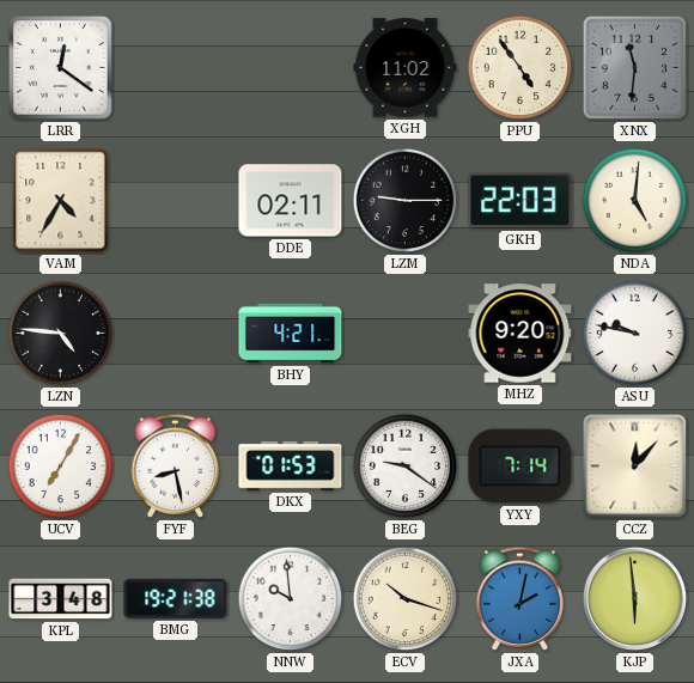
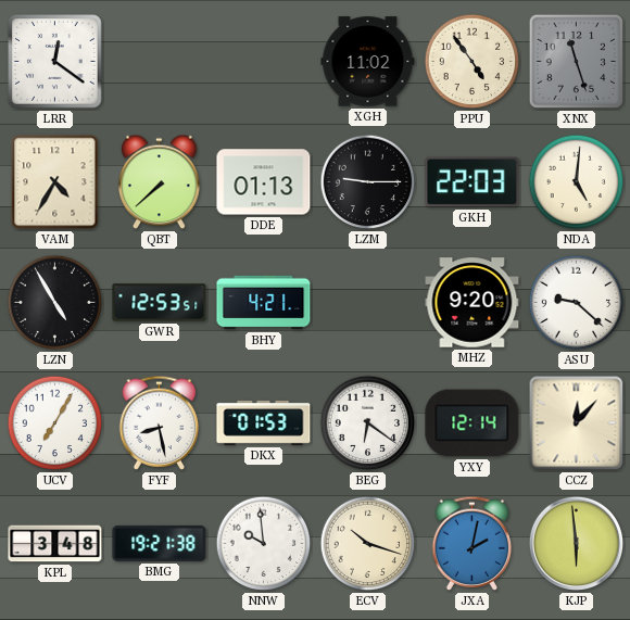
XNX: 11:31 -> 11:27
QBT: none -> 7:38
DDE: 02:11 -> 01:13
LZN: 4:46 -> 4:55
GWR: none -> 12:53
ASU: 9:47 -> 9:22
BEG: 9:21 -> 6:21
YXY: 7:14 -> 12:14
